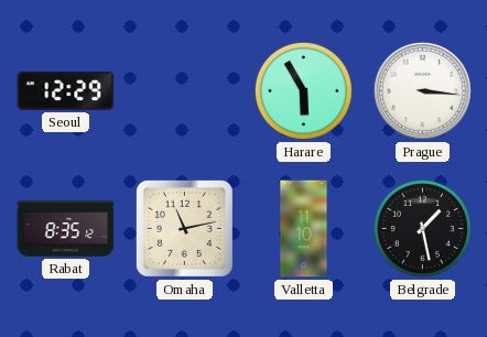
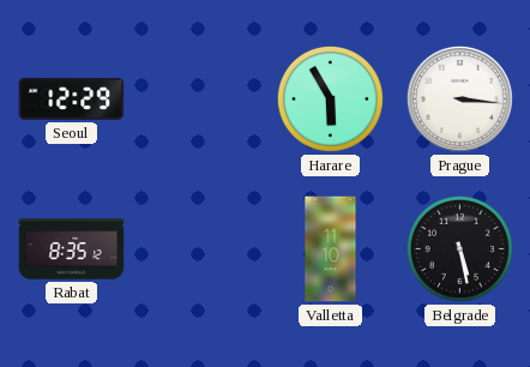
Omaha: 11:13 -> none
Belgrade: 1:28 -> 5:28
